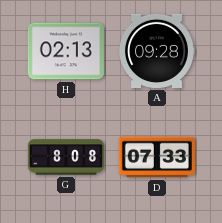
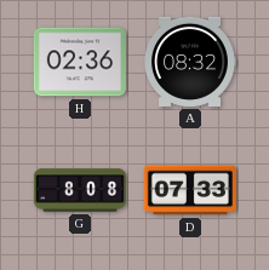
H: 02:13 -> 02:36
A: 09:28 -> 08:32
